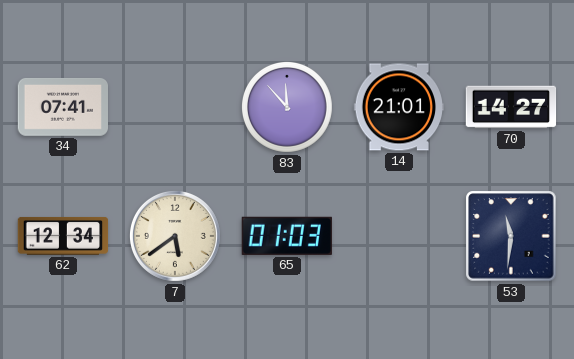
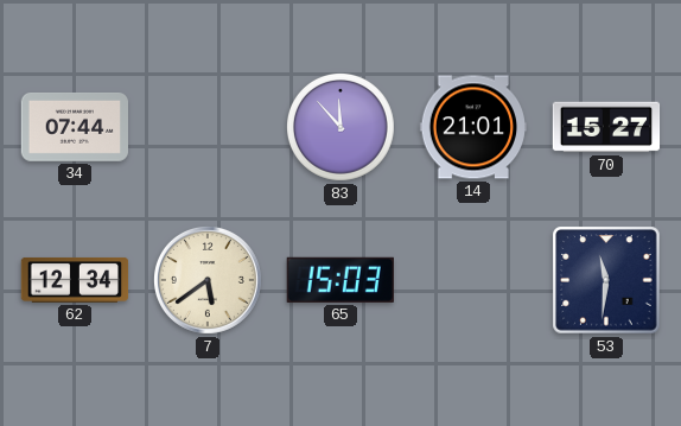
34: 07:41 -> 07:44
70: 14:27 -> 15:27
65: 01:03 -> 15:03
